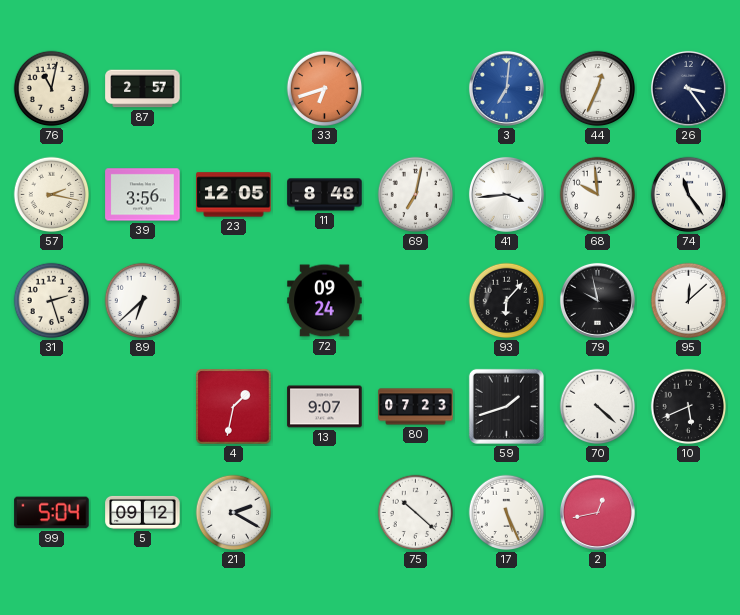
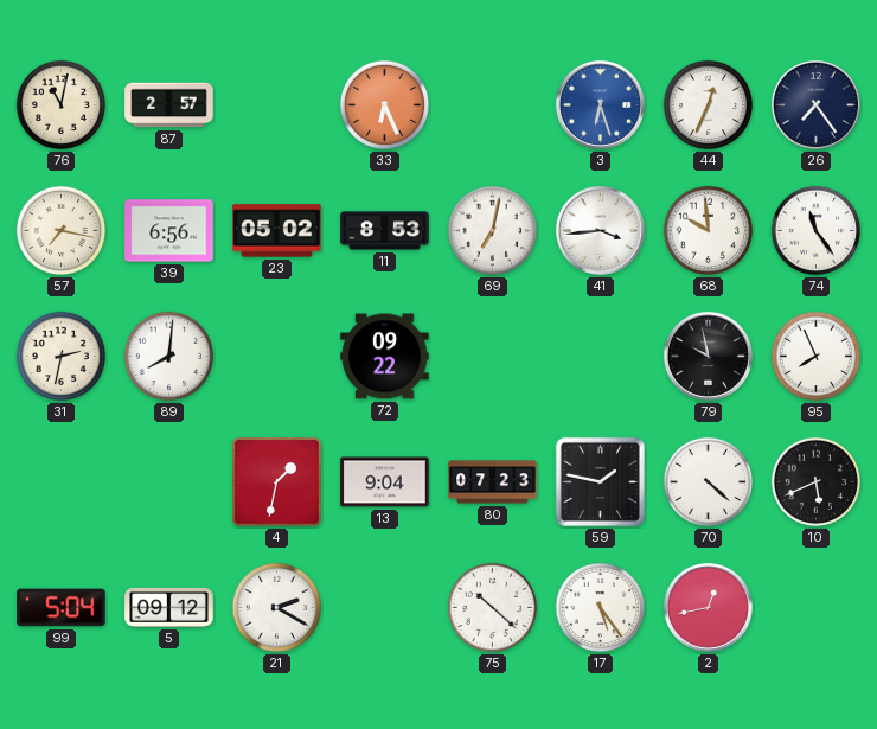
33: 6:42 -> 6:26
3: 7:01 -> 6:27
26: 3:24 -> 7:24
57: 2:17 -> 7:17
39: 3:56 -> 6:56
23: 12:05 -> 05:02
11: 8:48 -> 8:53
31: 2:27 -> 2:32
89: 6:38 -> 8:01
72: 09:24 -> 09:22
93: 6:07 -> none
95: 12:08 -> 7:56
13: 9:07 -> 9:04
59: 1:42 -> 1:47
17: 5:26 -> 5:24
